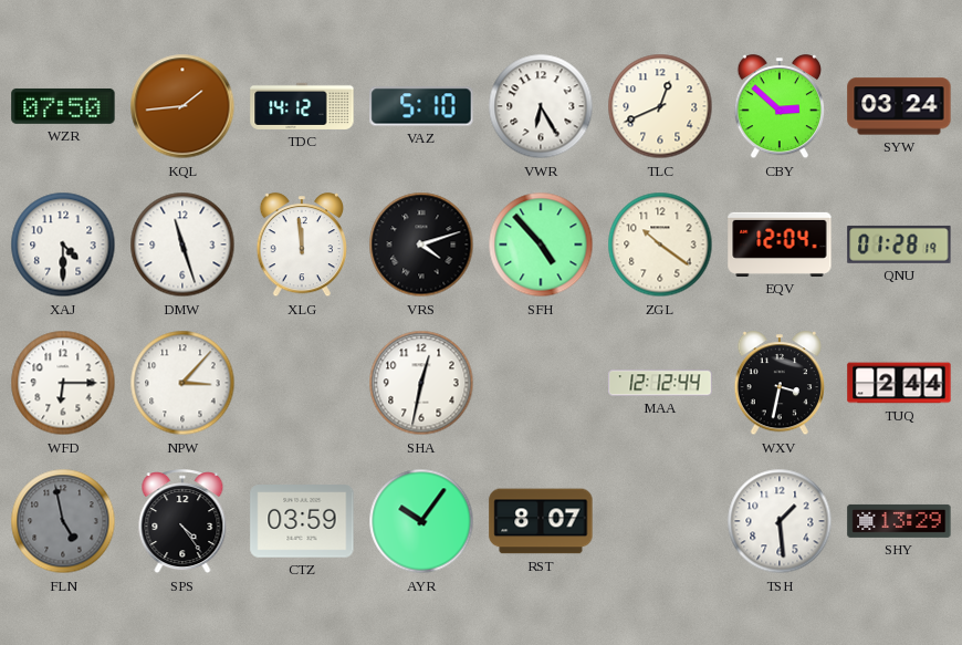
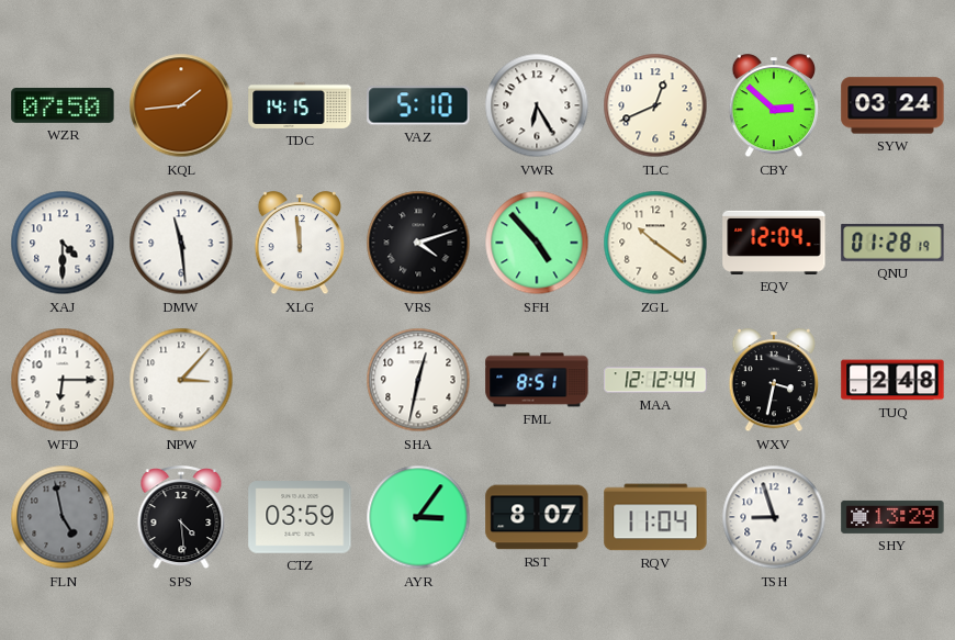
TDC: 14:12 -> 14:15
DMW: 11:27 -> 11:29
FML: none -> 8:51
TUQ: 2:44 -> 2:48
SPS: 4:24 -> 4:29
AYR: 10:06 -> 3:06
RQV: none -> 11:04
TSH: 1:29 -> 8:57
